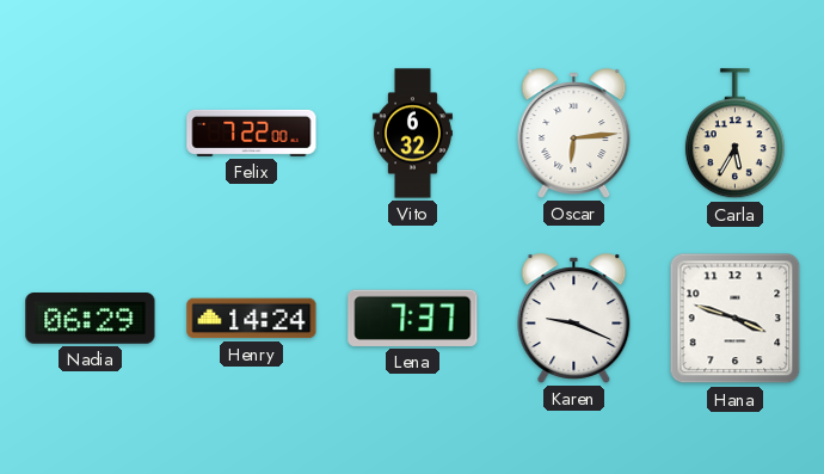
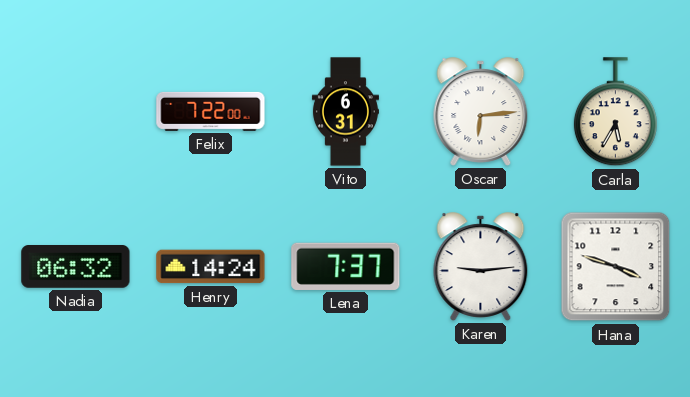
Vito: 6:32 -> 6:31
Nadia: 06:29 -> 06:32
Karen: 9:19 -> 9:14
